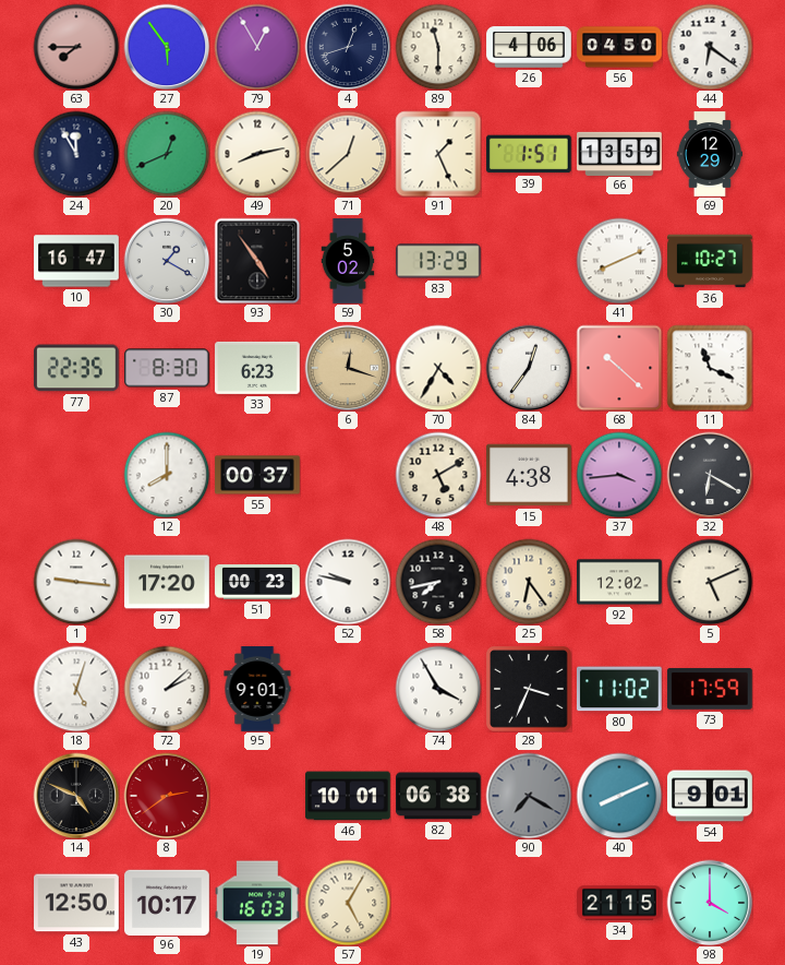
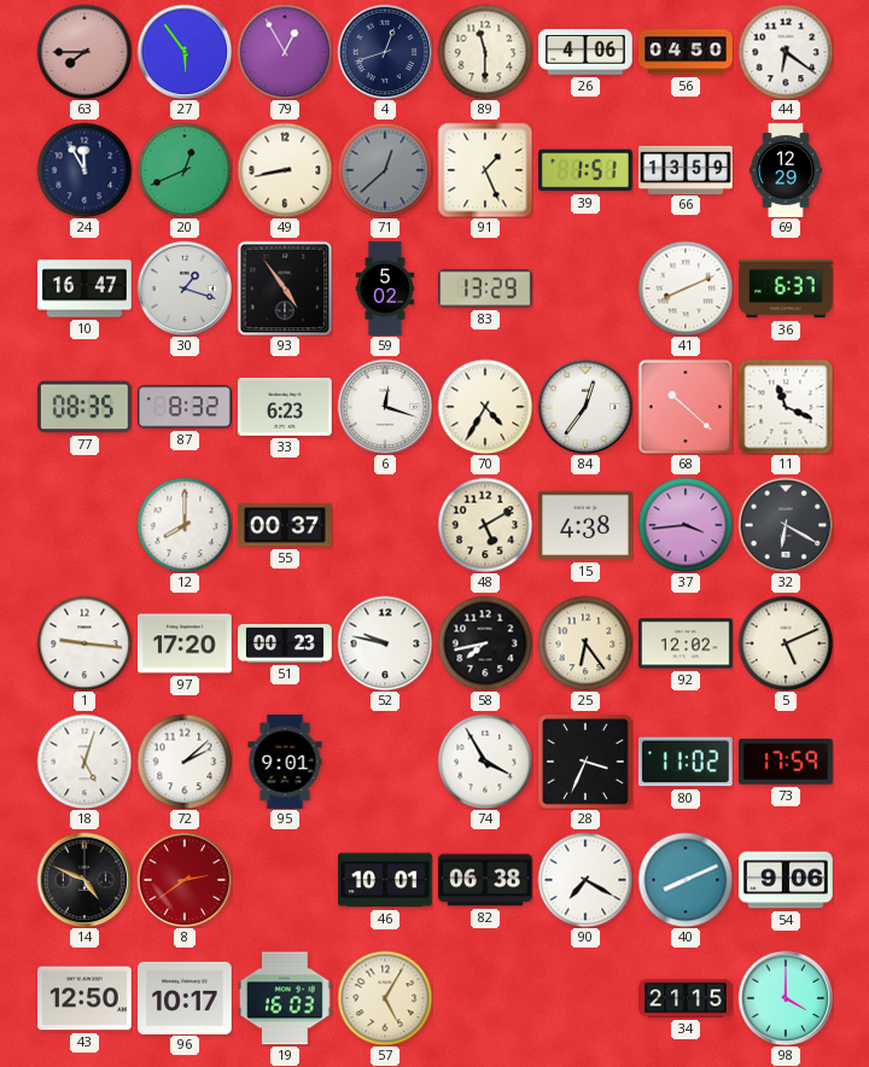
49: 8:13 -> 8:43
71 dial: cream -> grey
30: 1:20 -> 1:18
36: 10:27 -> 6:37
77: 22:35 -> 08:35
87: 8:30 -> 8:32
6 dial: champagne -> white
90 dial: grey -> white
54: 9:01 -> 9:06
